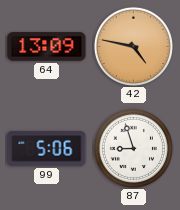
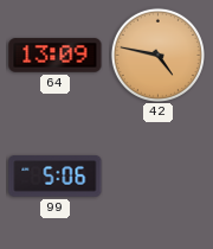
87: 8:57 -> none
